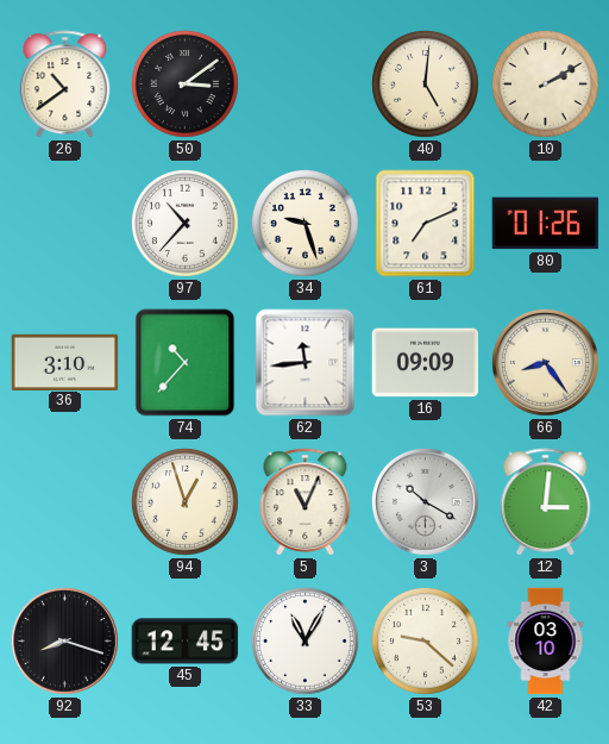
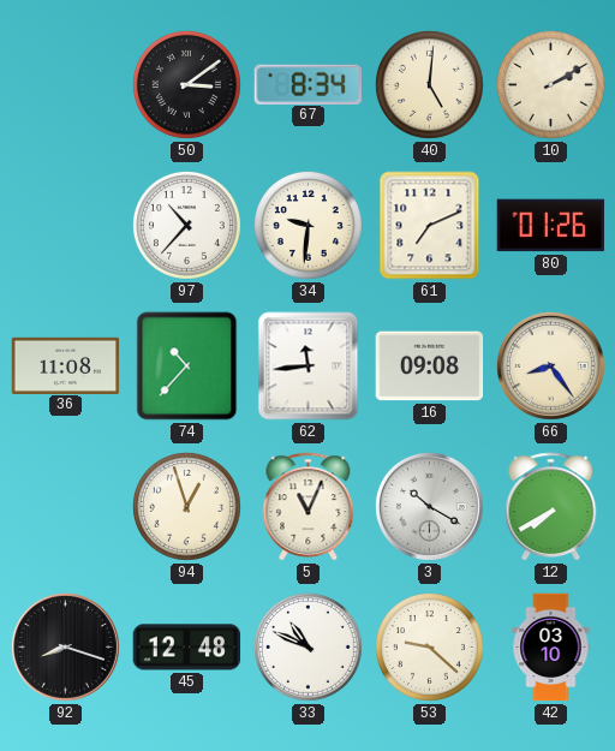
26: 10:39 -> none
67: none -> 8:34
34: 9:27 -> 9:31
36: 3:10 -> 11:08
16: 09:09 -> 09:08
12: 3:01 -> 7:40
45: 12:45 -> 12:48
33: 11:05 -> 10:49
